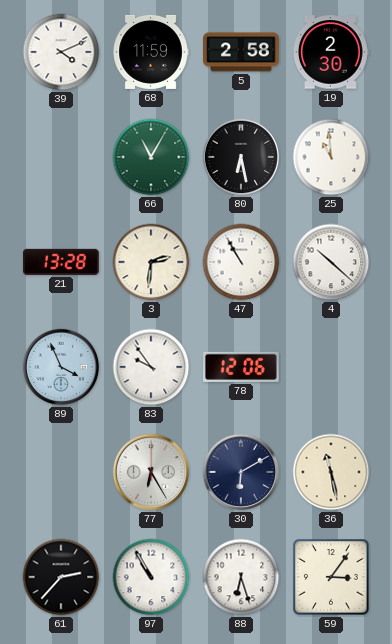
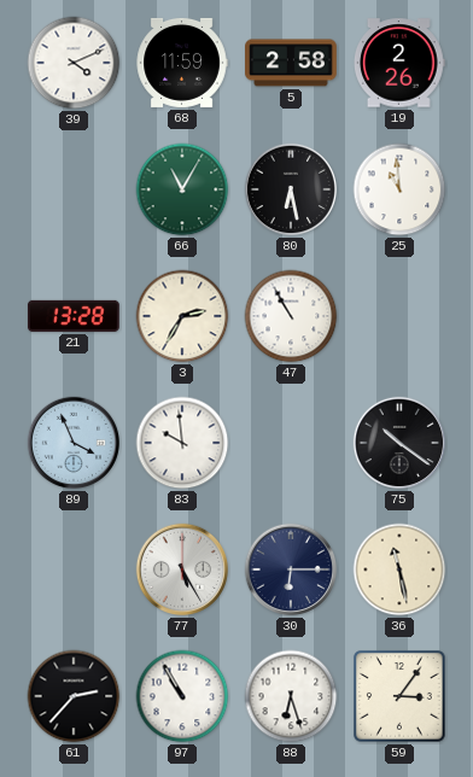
19: 2:30 -> 2:26
3: 2:31 -> 2:35
4: 10:22 -> none
83: 9:54 -> 9:59
78: 12:06 -> none
75: none -> 10:21
77: 6:25 -> 5:25
30: 6:10 -> 6:15
